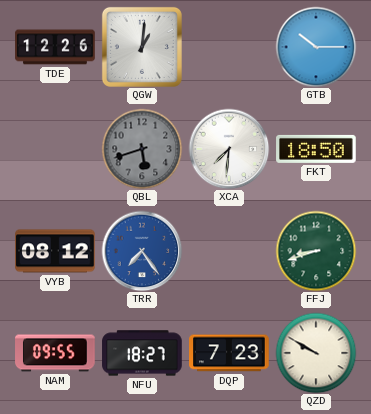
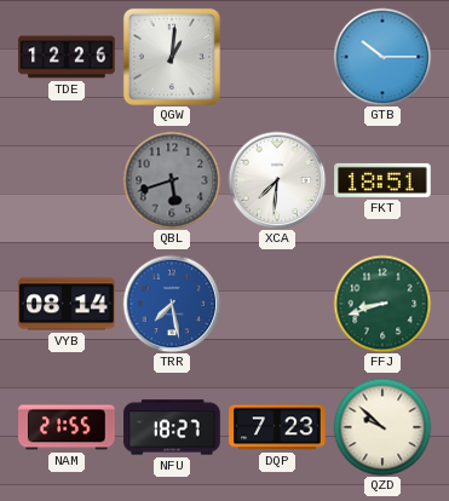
FKT: 18:50 -> 18:51
VYB: 08:12 -> 08:14
TRR: 7:24 -> 7:28
NAM: 09:55 -> 21:55
QZD: 9:50 -> 9:52
